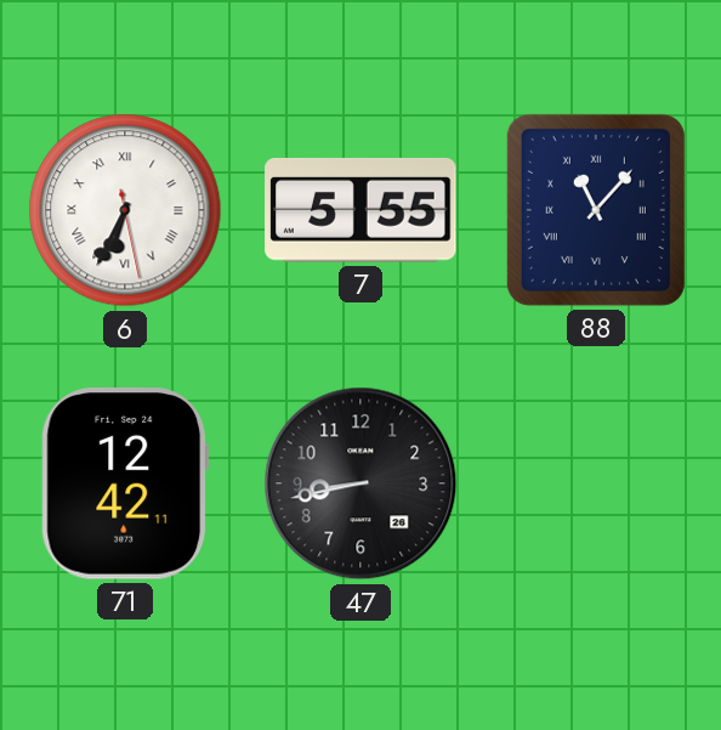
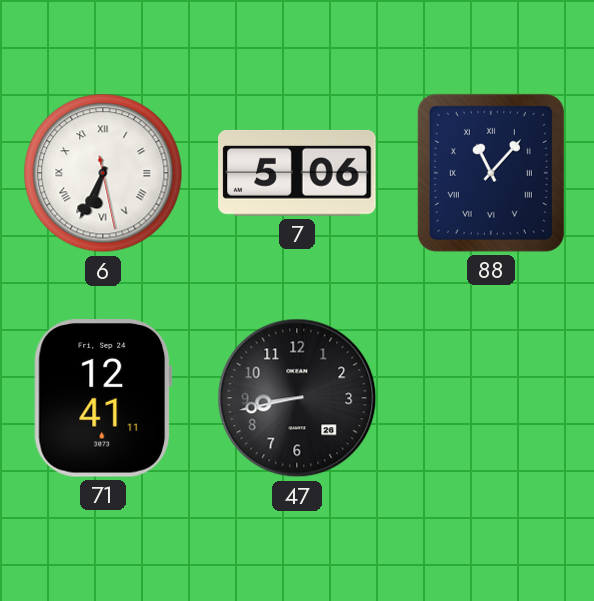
7: 5:55 -> 5:06
71: 12:42 -> 12:41
